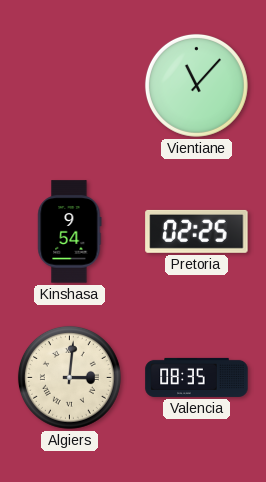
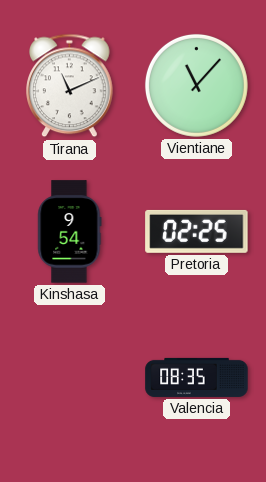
Tirana: none -> 11:11
Algiers: 3:01 -> none
